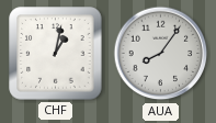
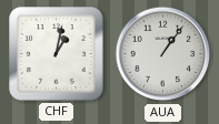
AUA: 8:06 -> 1:06
